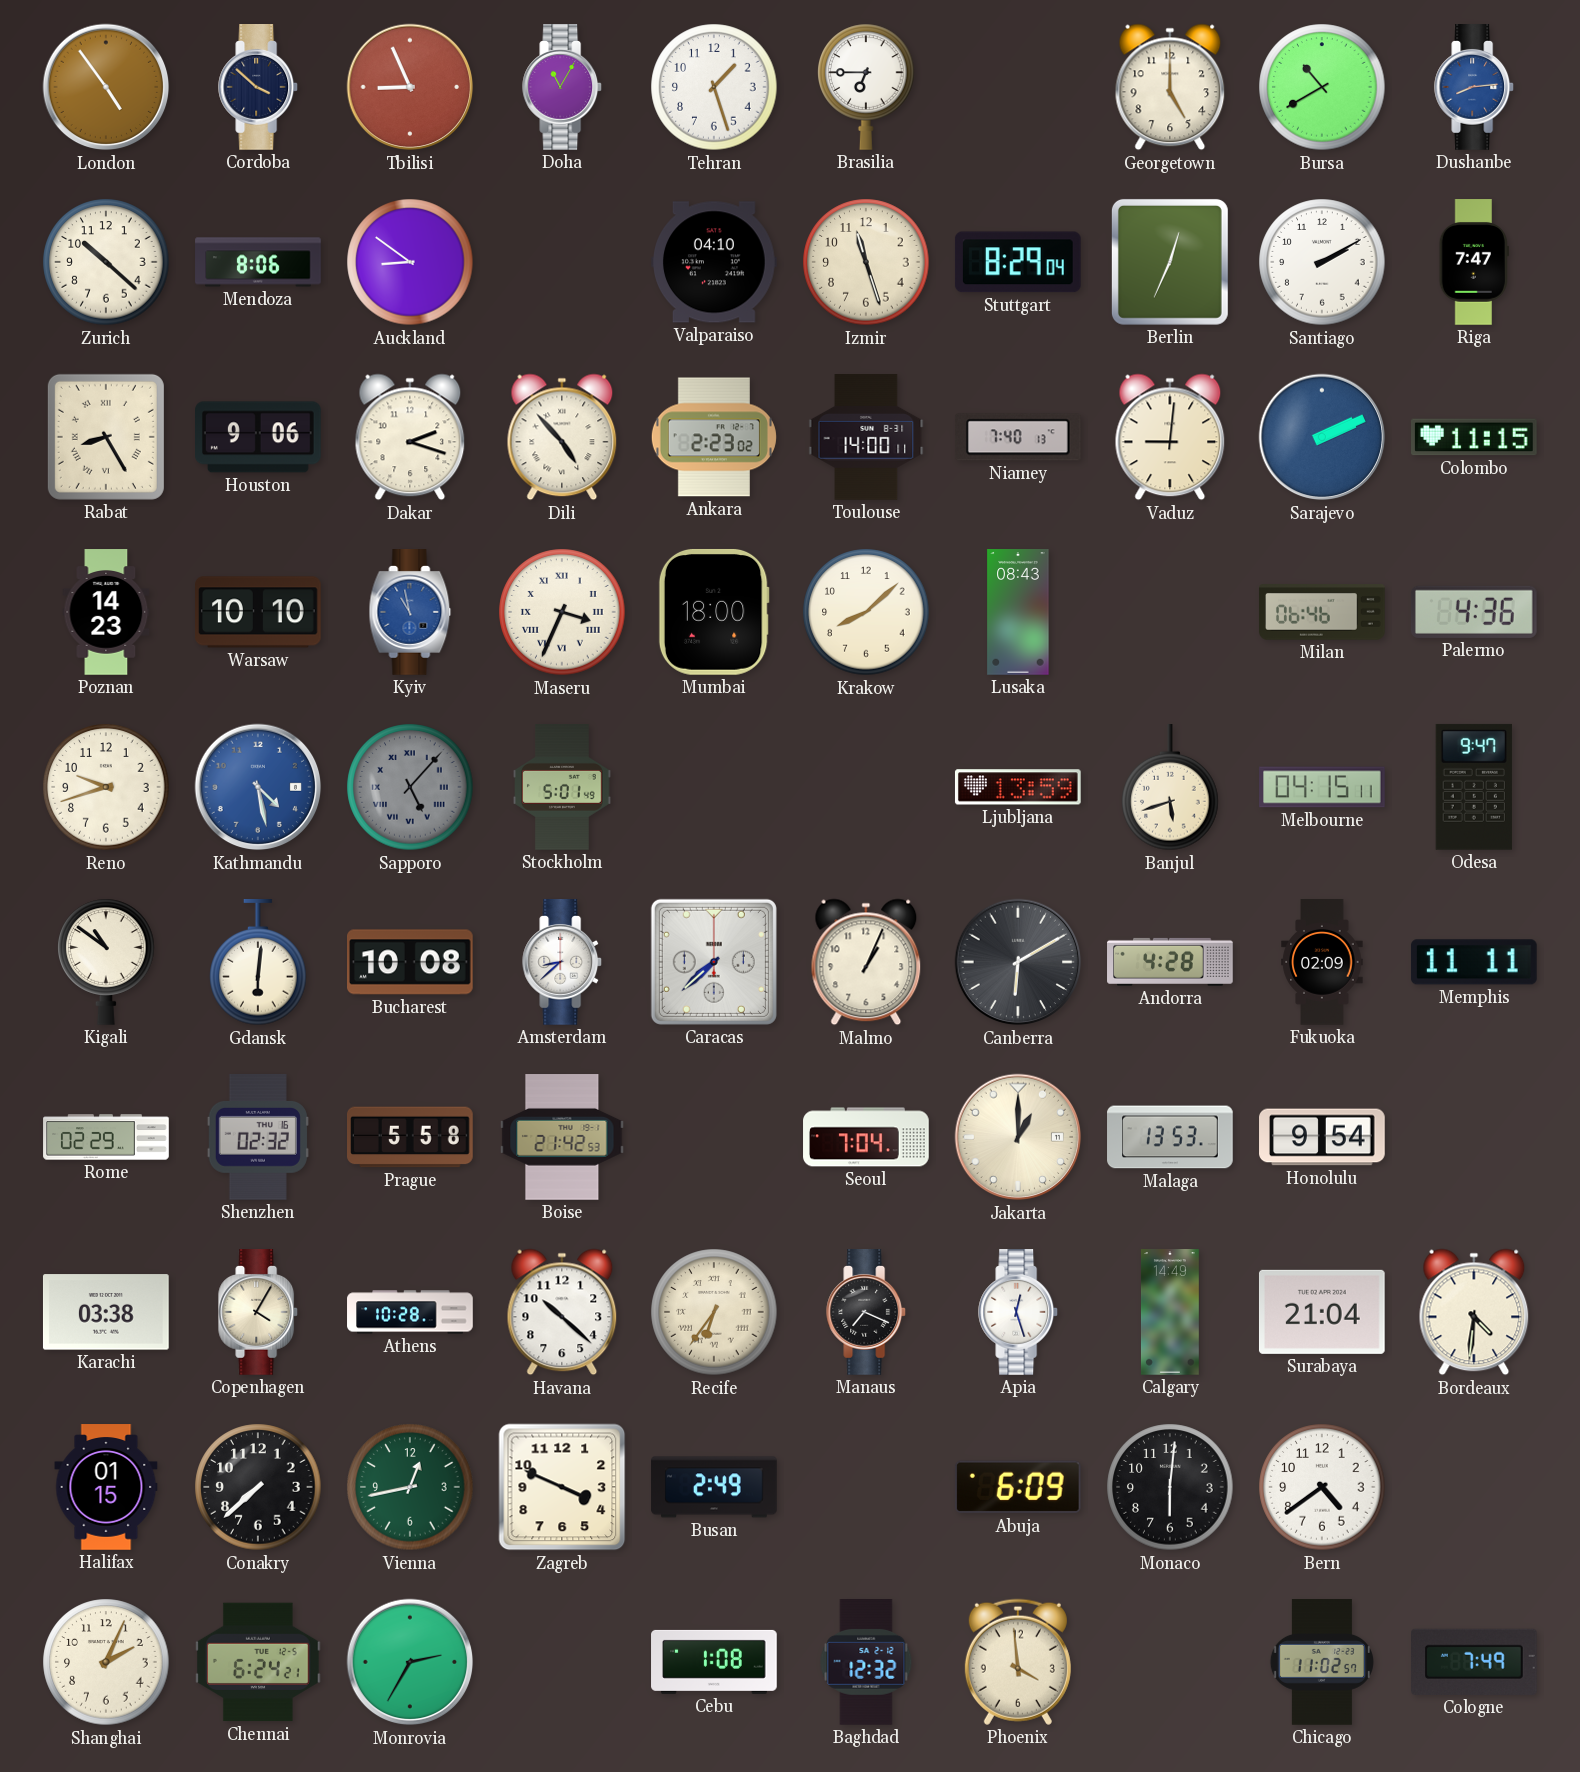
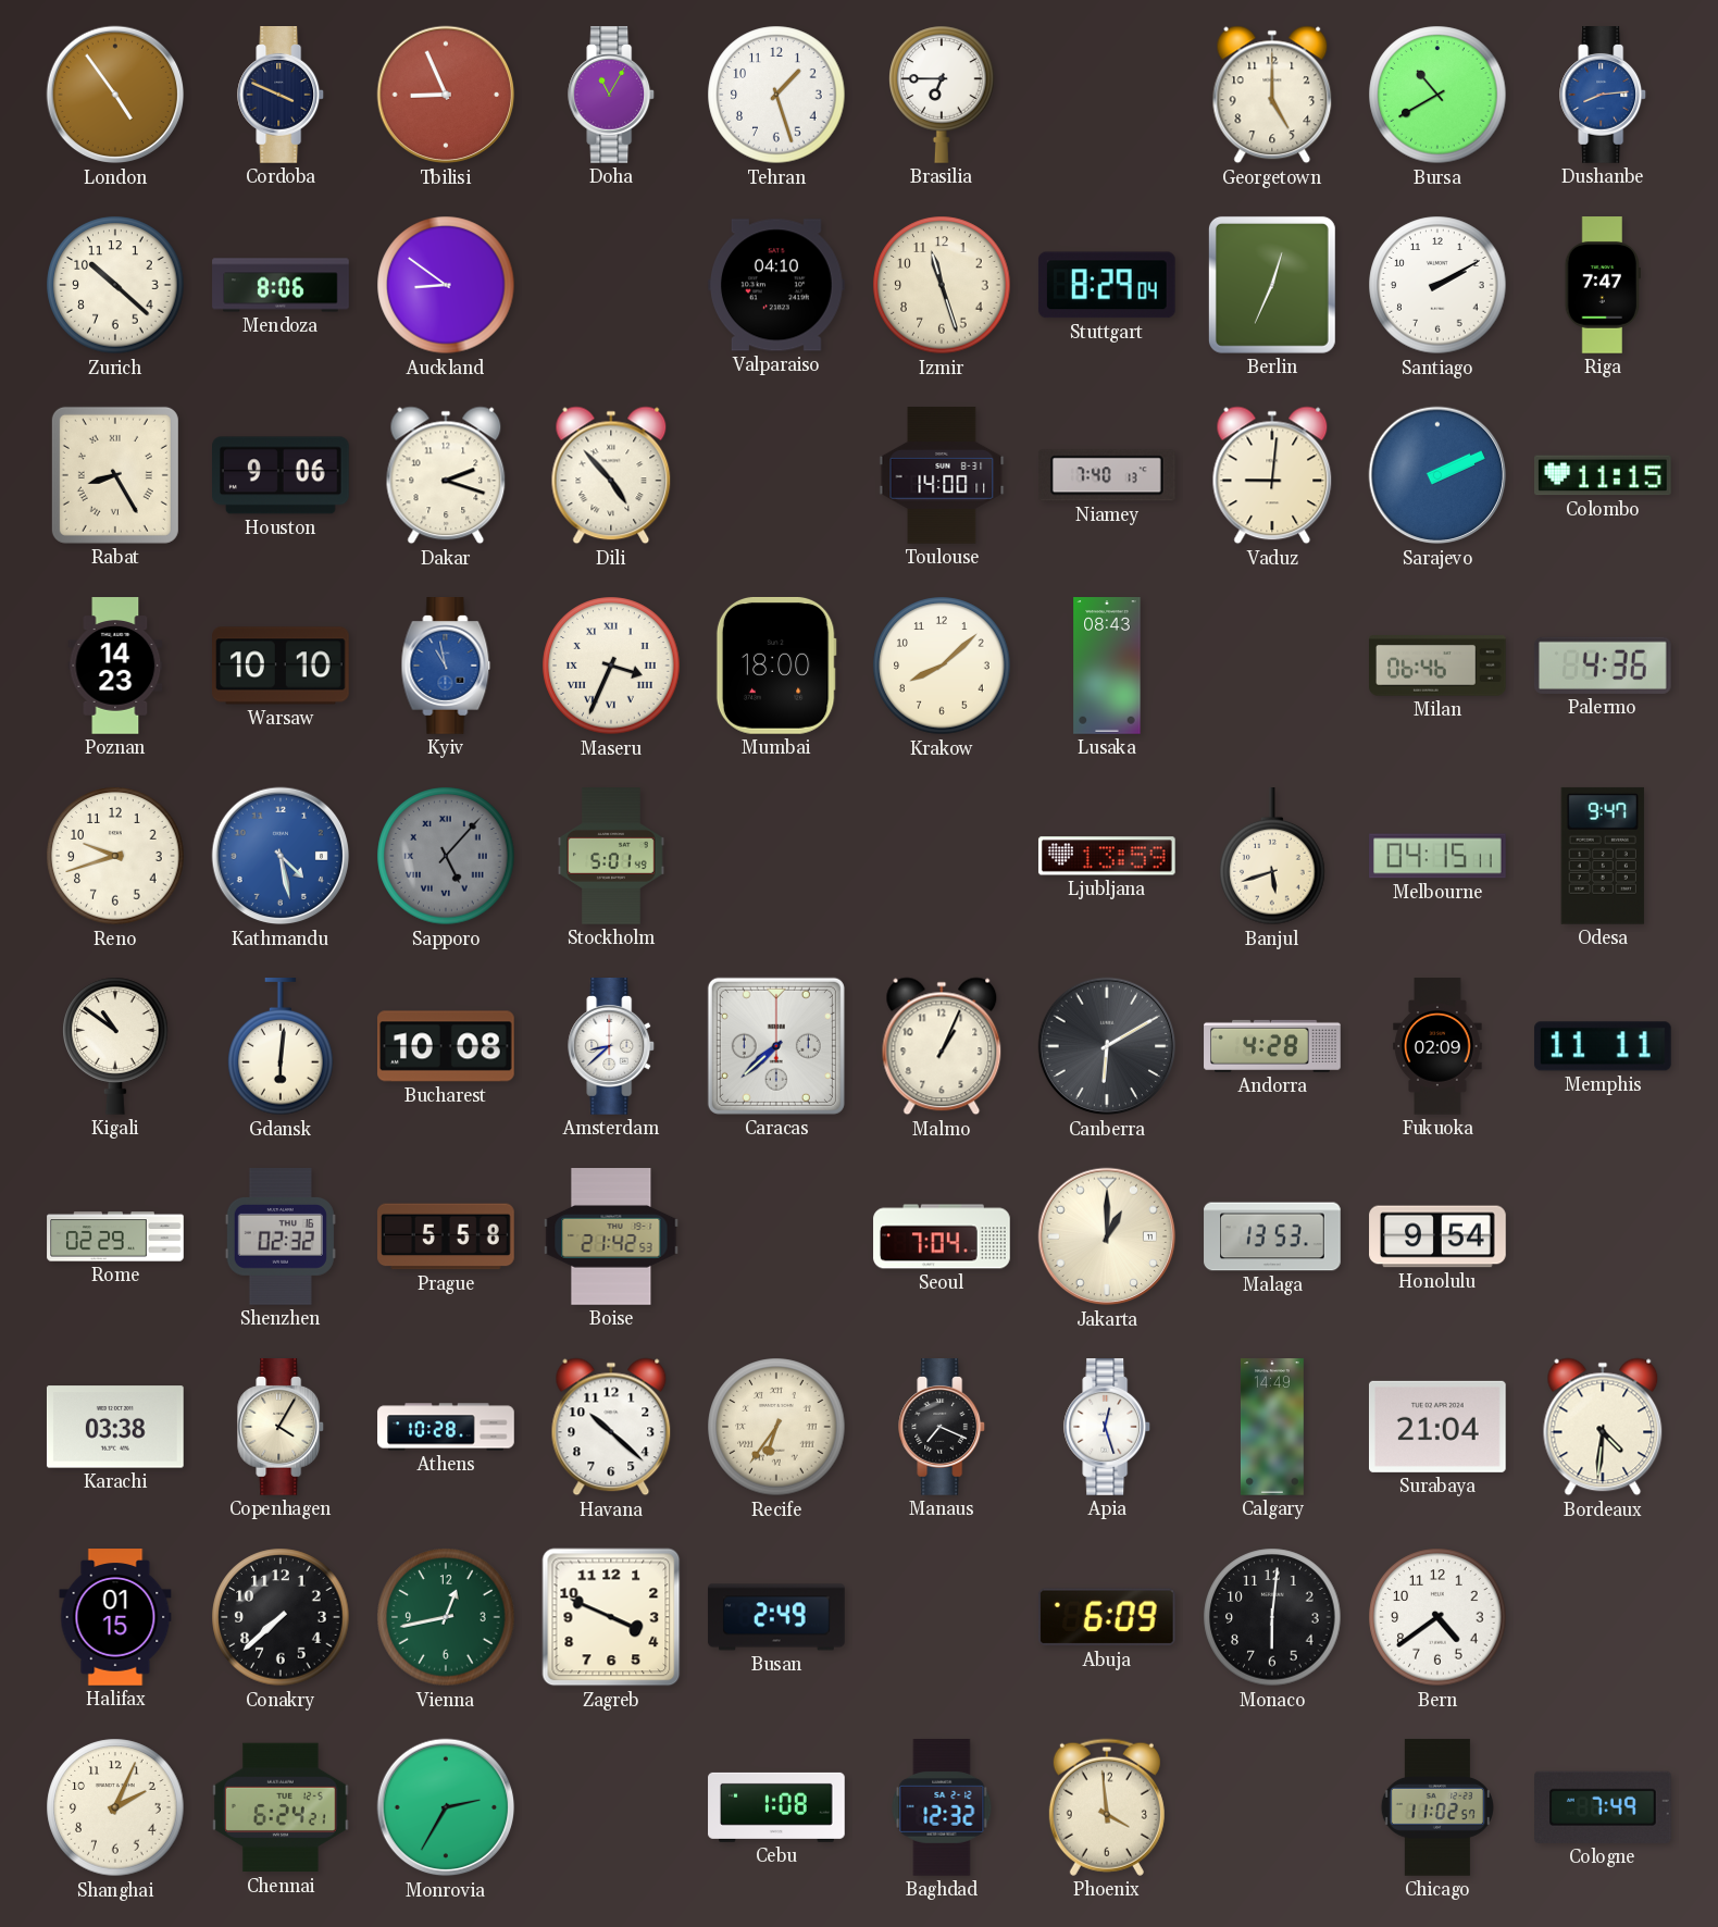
Cordoba: 3:52 -> 3:49
Ankara: 2:23 -> none
